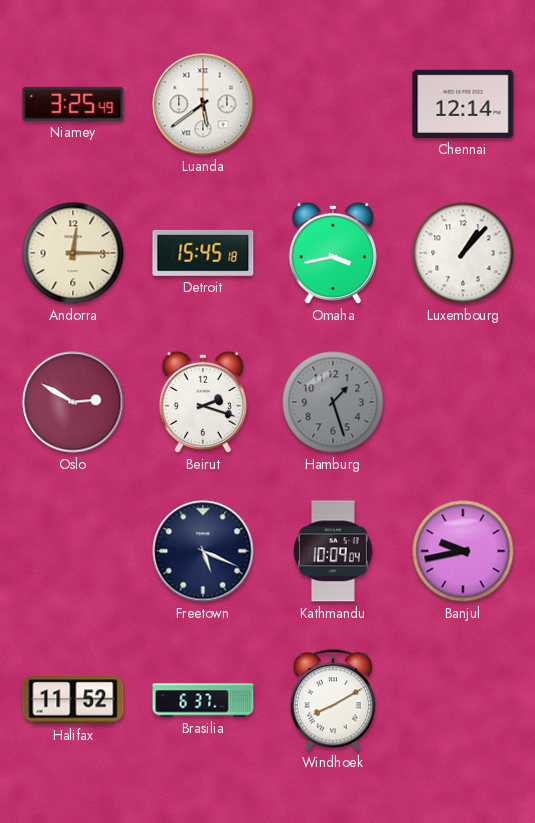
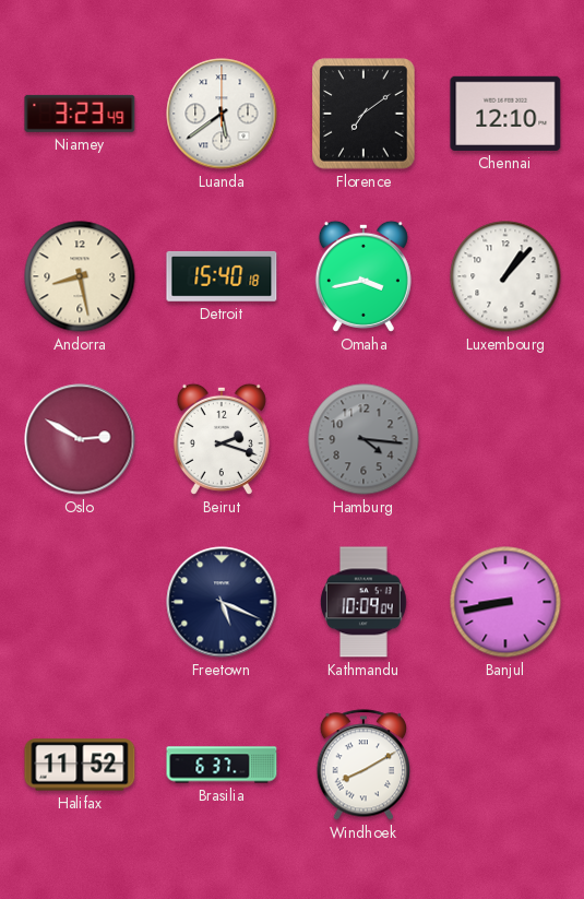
Niamey: 3:25 -> 3:23
Florence: none -> 7:09
Chennai: 12:14 -> 12:10
Andorra: 12:15 -> 8:28
Detroit: 15:45 -> 15:40
Hamburg: 1:27 -> 4:16
Banjul: 9:43 -> 8:43
